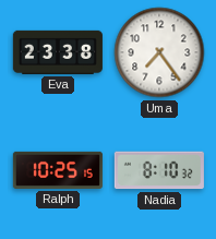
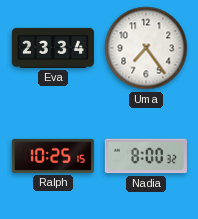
Eva: 23:38 -> 23:34
Nadia: 8:10 -> 8:00
